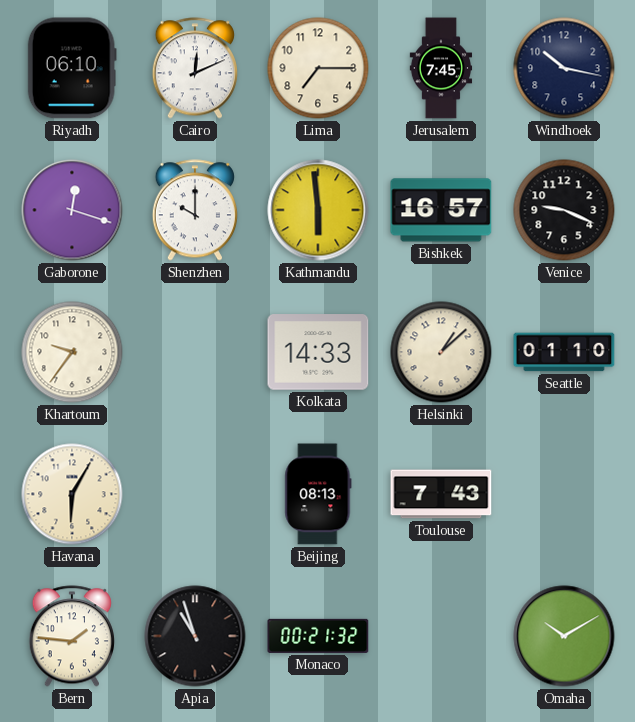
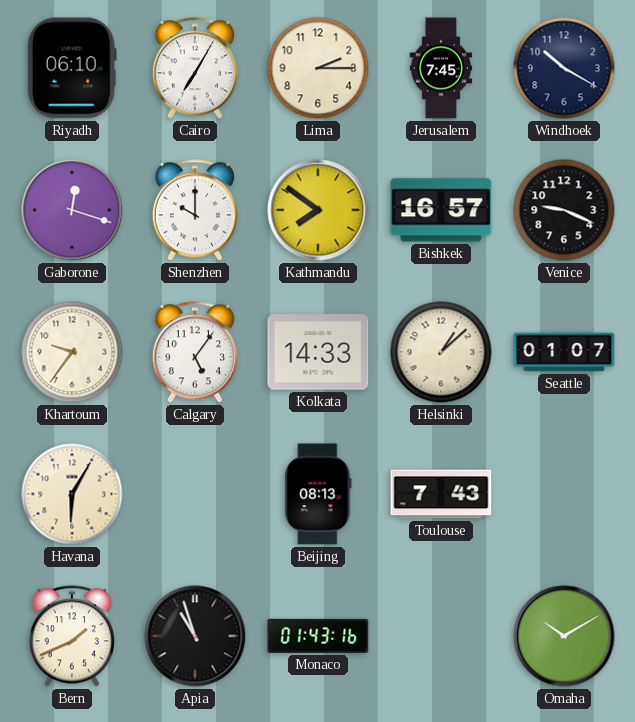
Cairo: 12:11 -> 7:05
Lima: 7:15 -> 2:15
Windhoek: 10:17 -> 10:20
Kathmandu: 5:59 -> 7:51
Calgary: none -> 5:06
Seattle: 01:10 -> 01:07
Bern: 1:46 -> 1:41
Monaco: 00:21 -> 01:43
